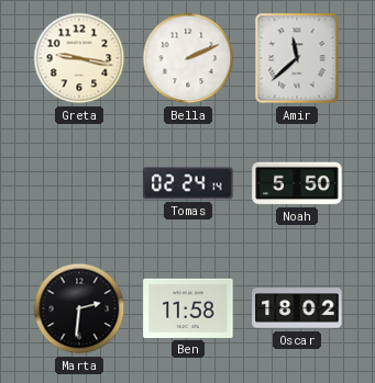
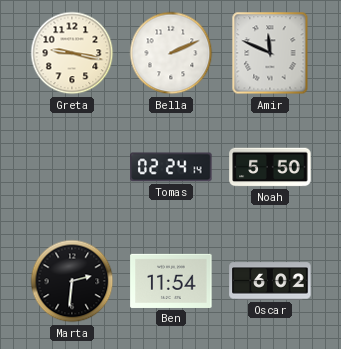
Amir: 11:38 -> 11:49
Ben: 11:58 -> 11:54
Oscar: 18:02 -> 6:02
